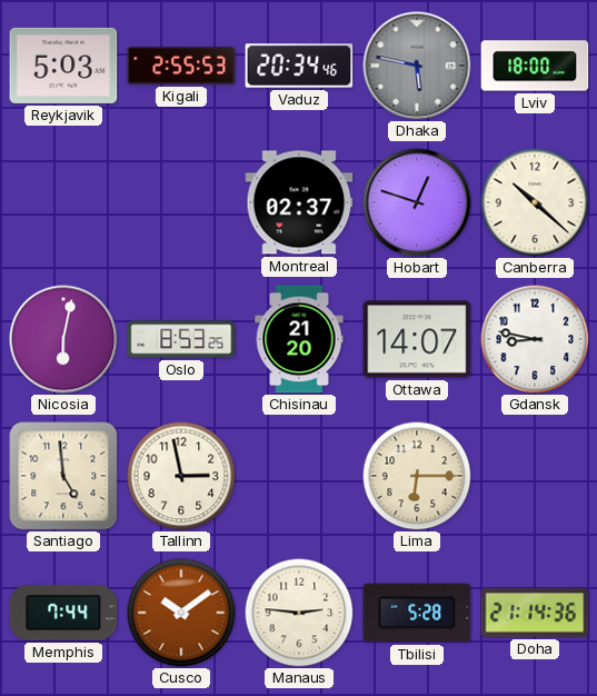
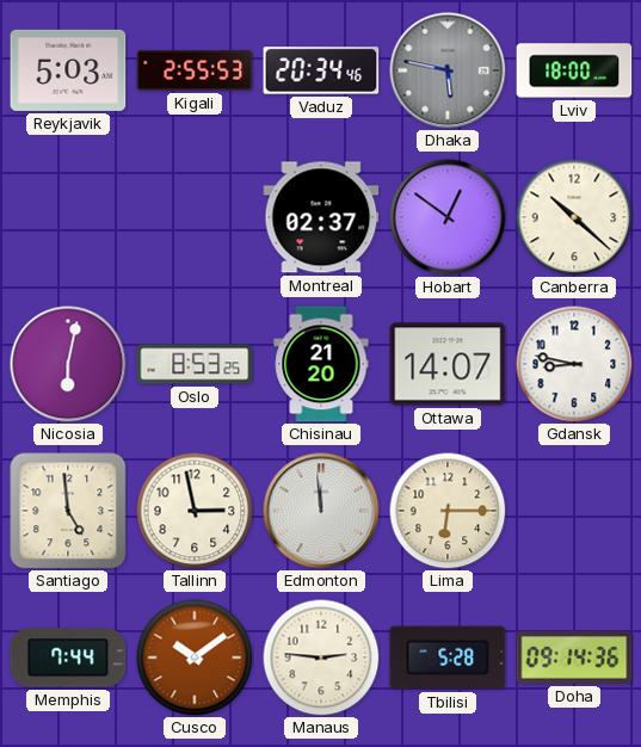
Hobart: 12:48 -> 12:51
Edmonton: none -> 11:59
Doha: 21:14 -> 09:14
